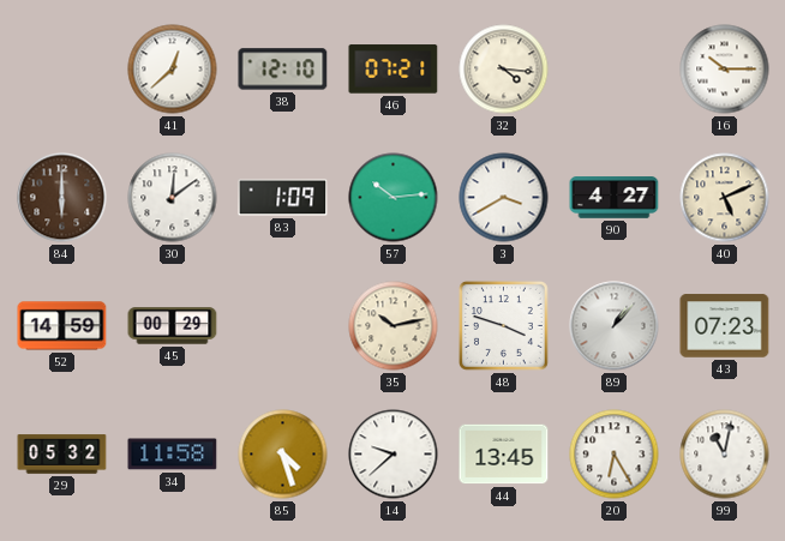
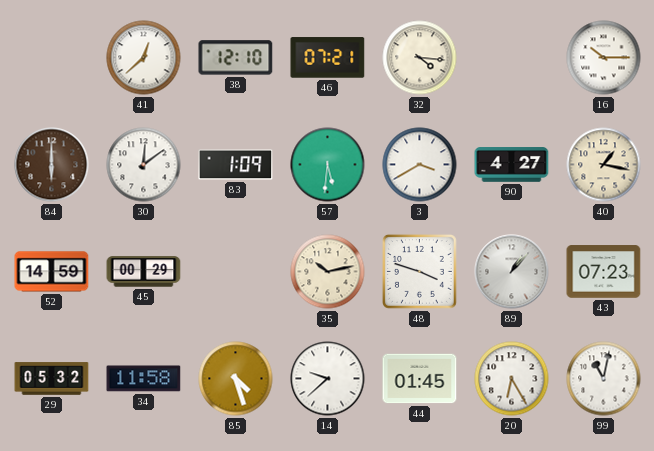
57: 10:14 -> 5:31
40: 5:11 -> 1:17
44: 13:45 -> 01:45
